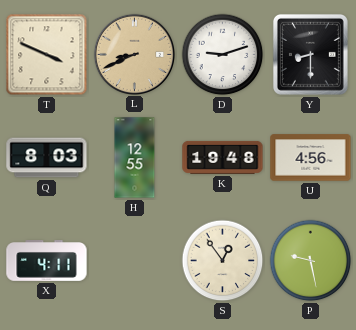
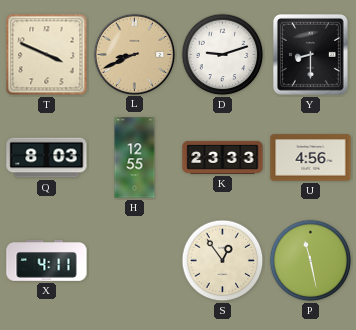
K: 19:48 -> 23:33
P: 9:28 -> 11:28
